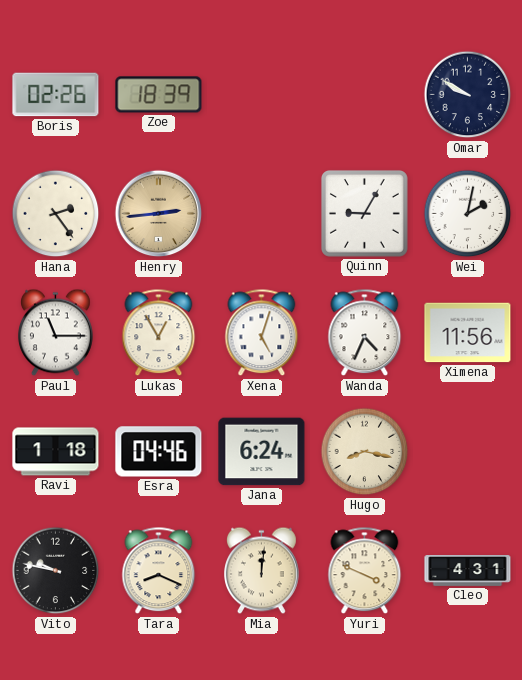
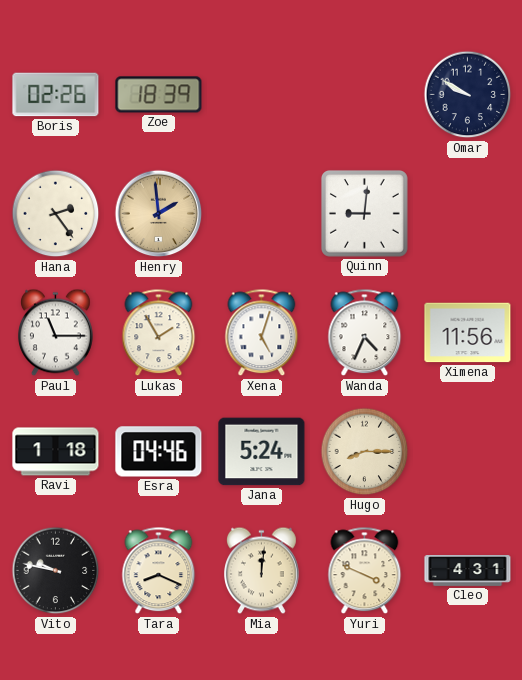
Henry: 2:44 -> 1:59
Quinn: 9:05 -> 9:01
Wei: 2:02 -> none
Lukas: 12:55 -> 1:55
Jana: 6:24 -> 5:24
Hugo: 8:17 -> 8:15
